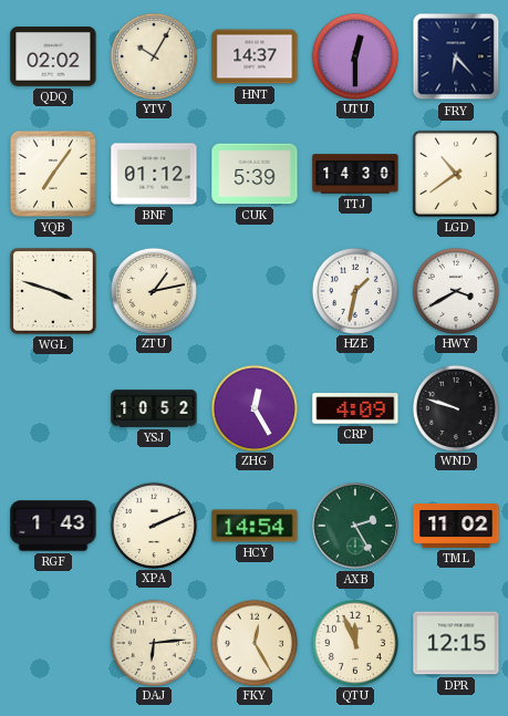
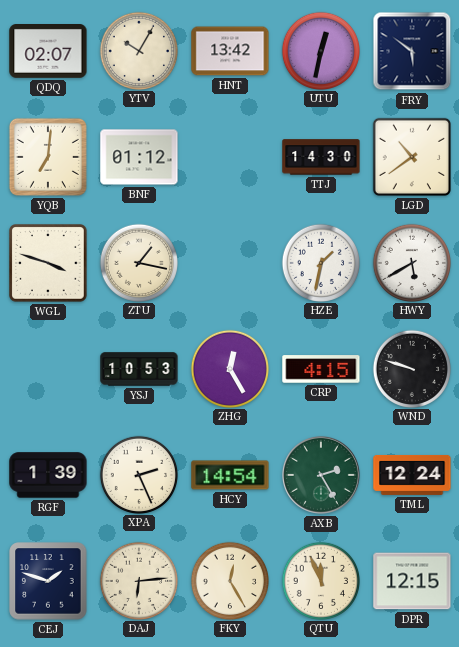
QDQ: 02:02 -> 02:07
HNT: 14:37 -> 13:42
UTU: 12:30 -> 12:32
FRY: 6:23 -> 5:51
YQB: 7:06 -> 7:01
CUK: 5:39 -> none
ZTU: 1:13 -> 1:17
HWY: 3:40 -> 5:40
YSJ: 10:52 -> 10:53
CRP: 4:09 -> 4:15
RGF: 1:43 -> 1:39
XPA: 2:11 -> 2:26
TML: 11:02 -> 12:24
CEJ: none -> 1:48
